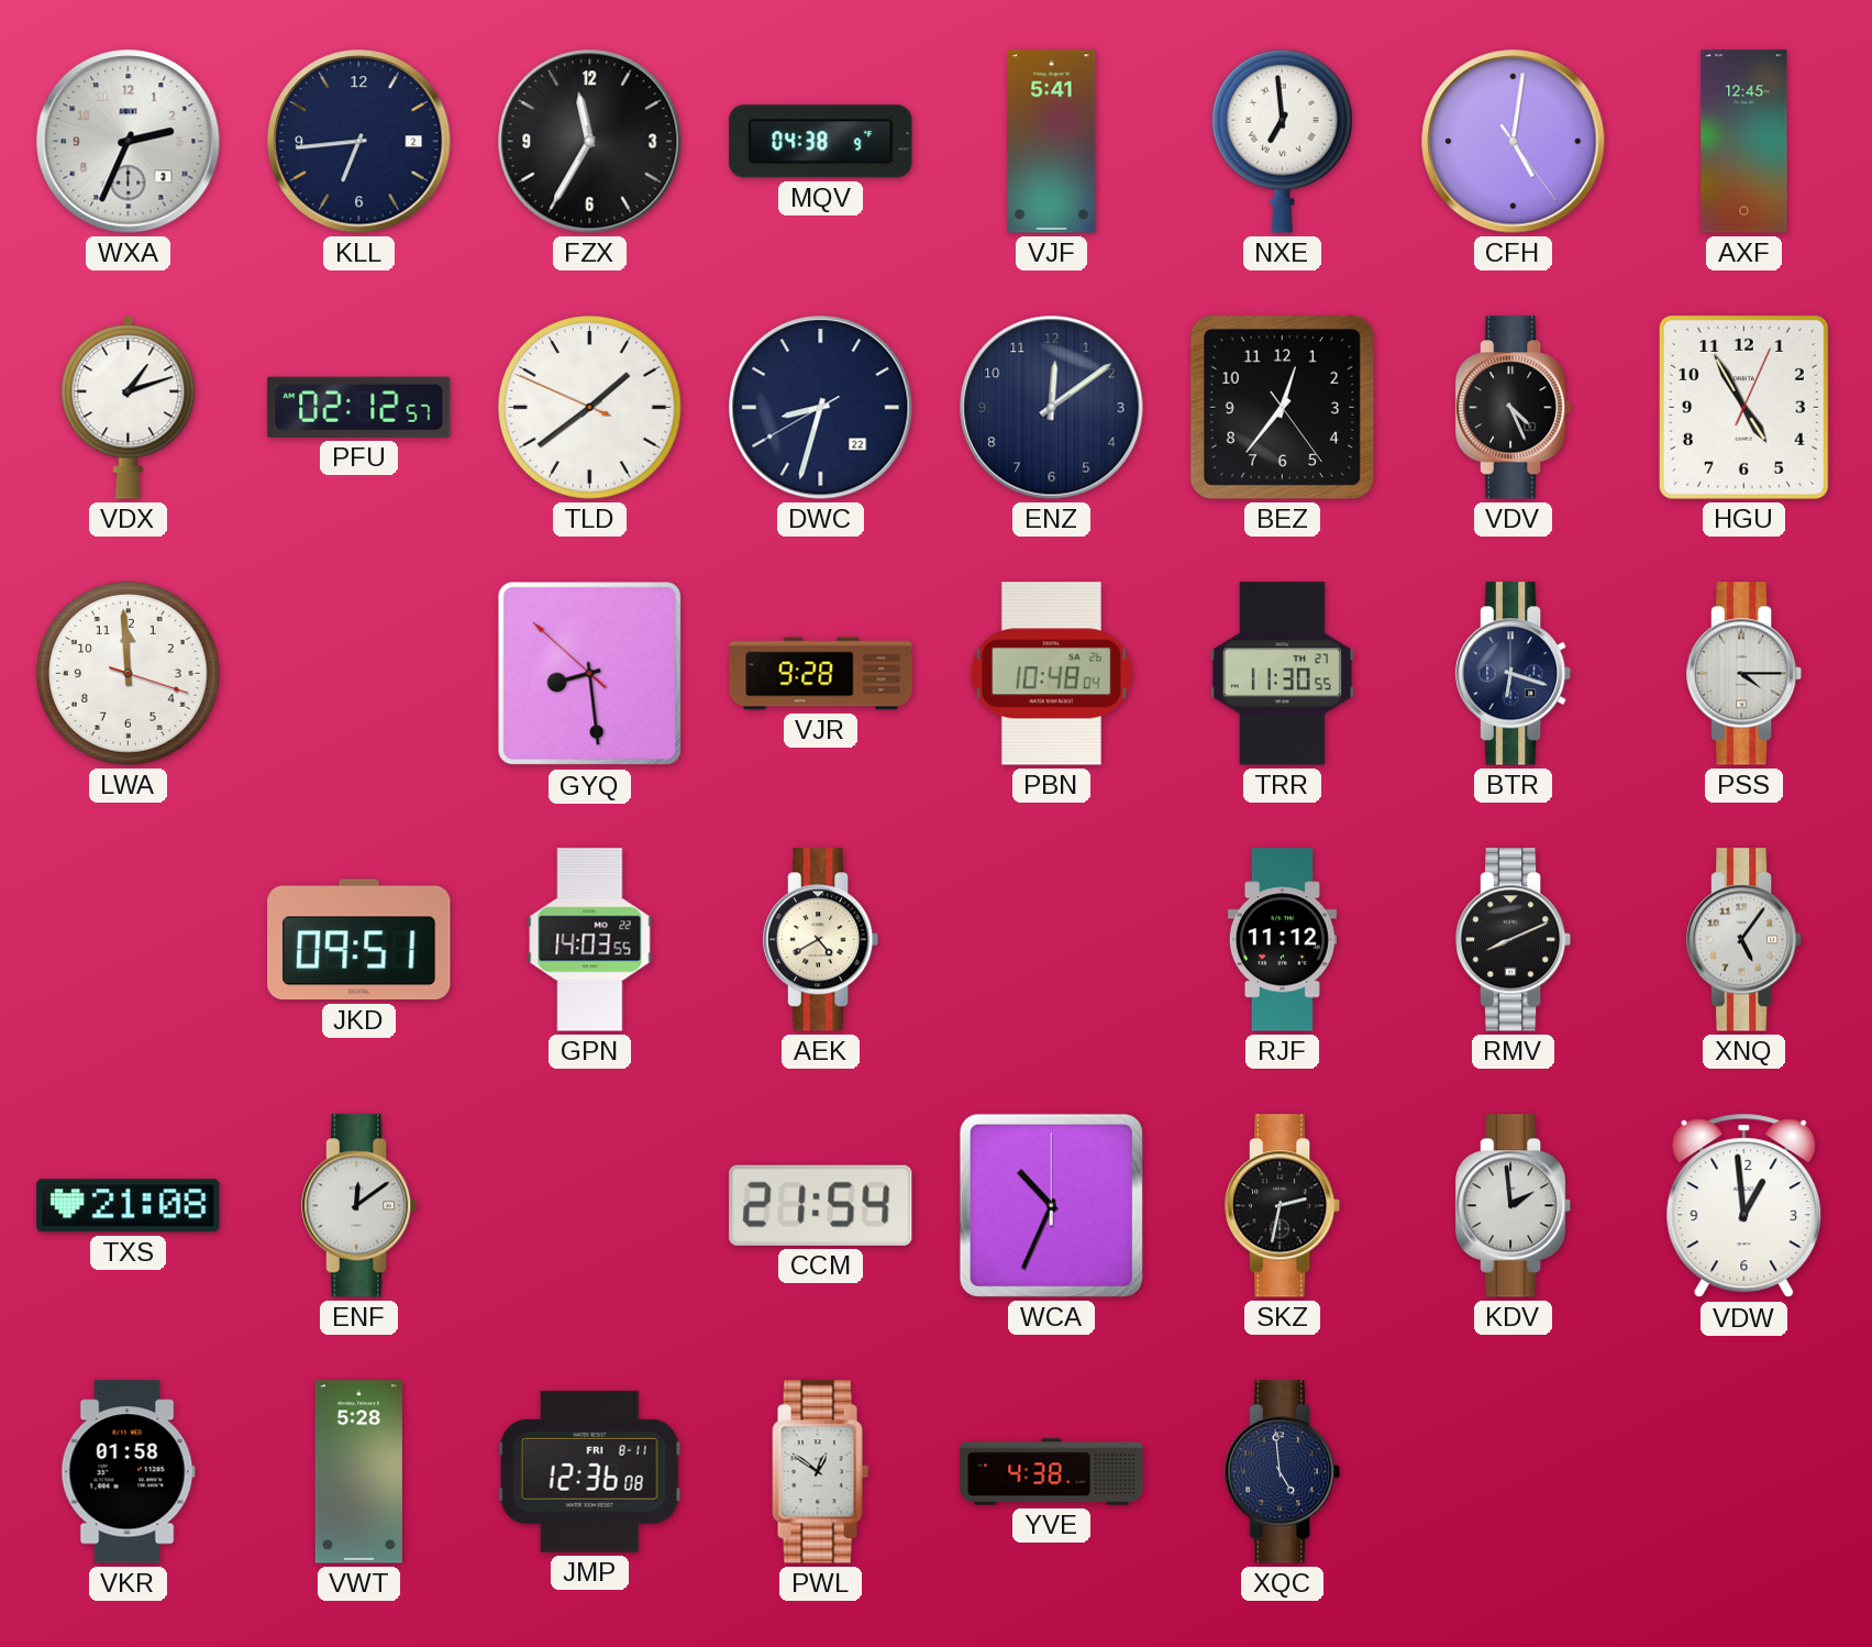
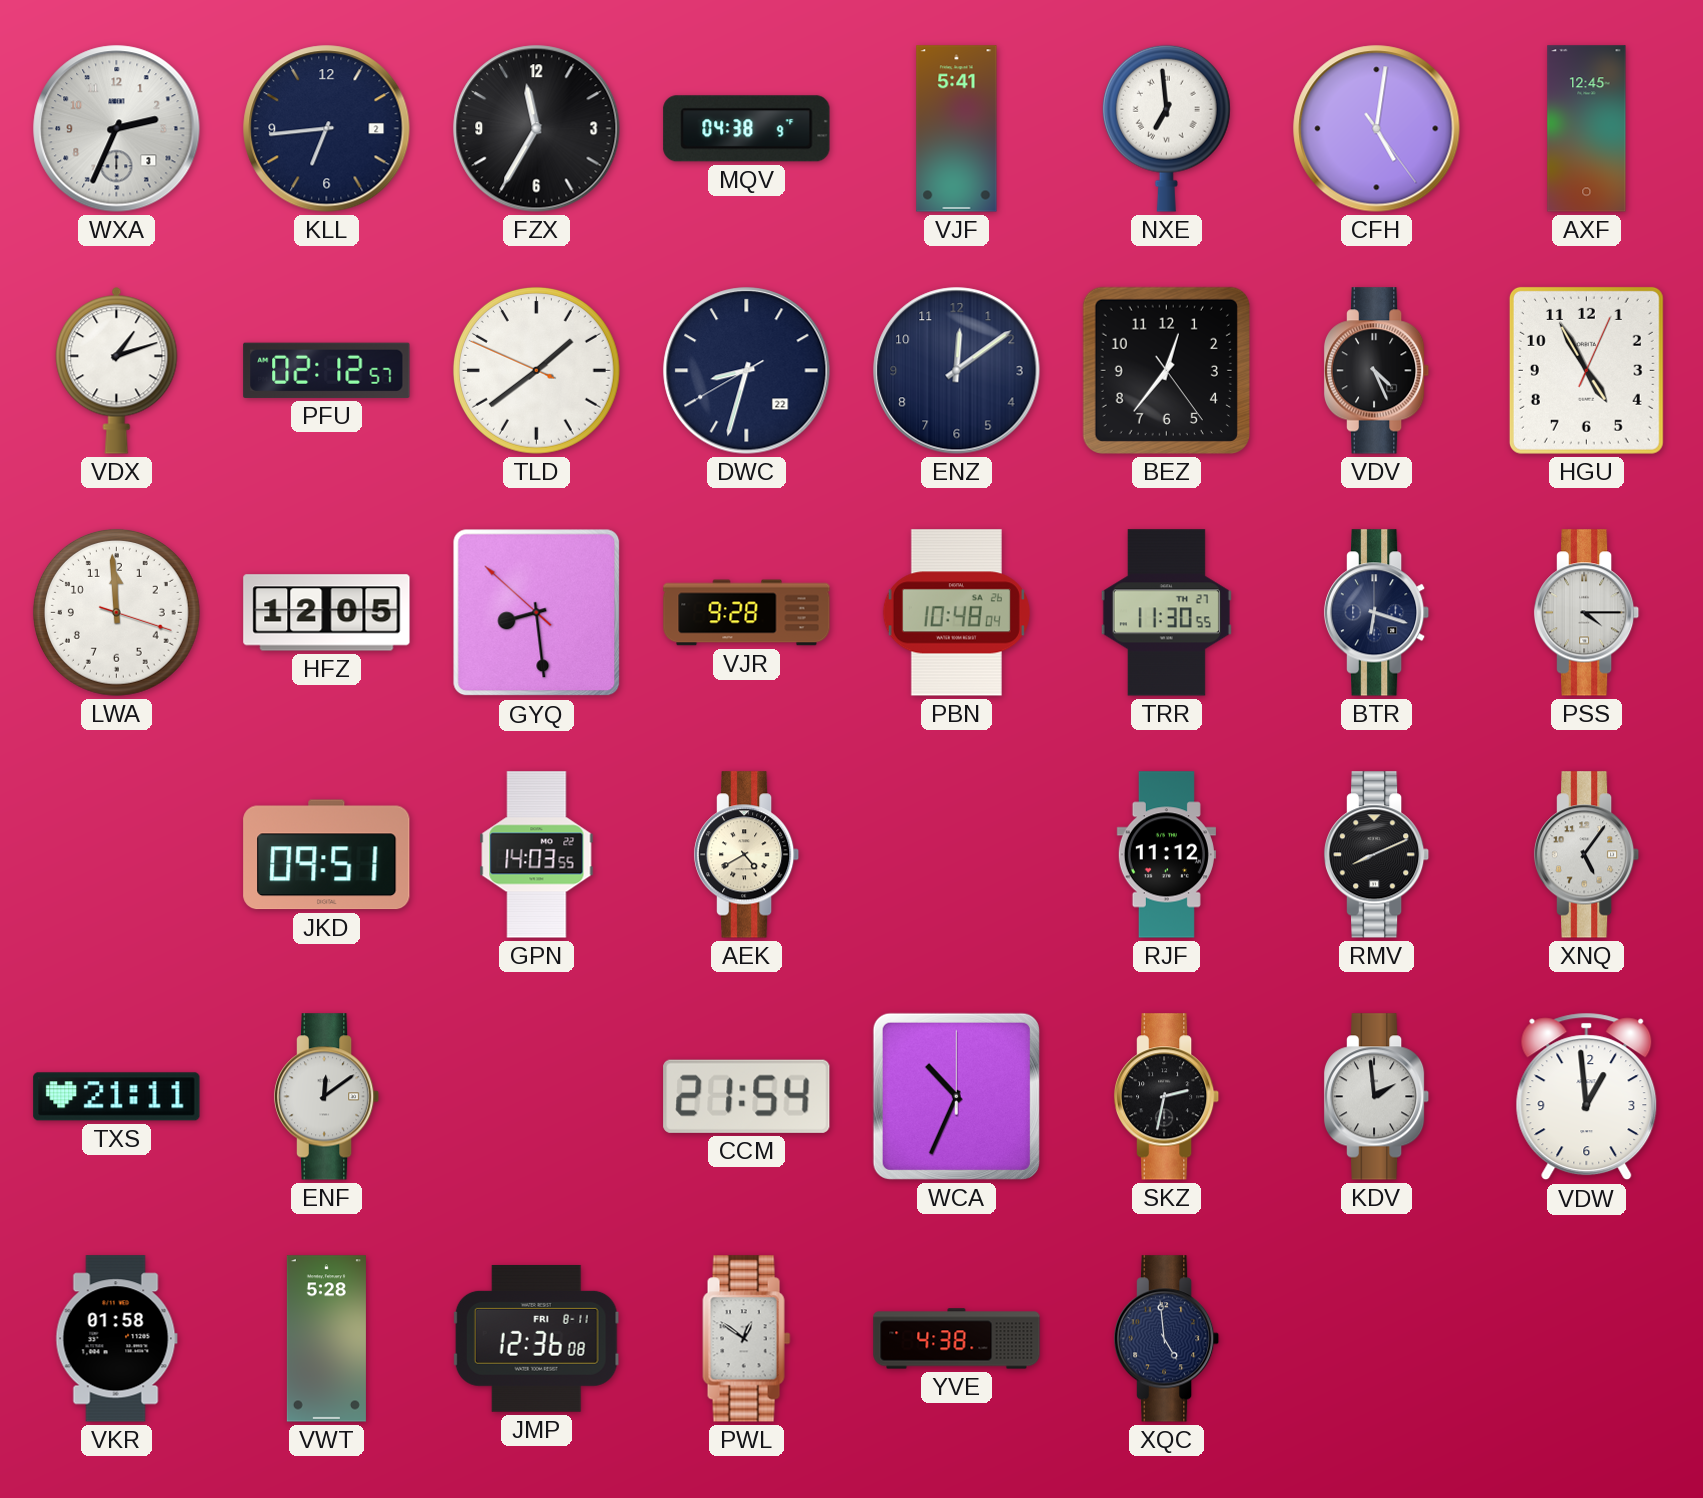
HFZ: none -> 12:05
TXS: 21:08 -> 21:11
